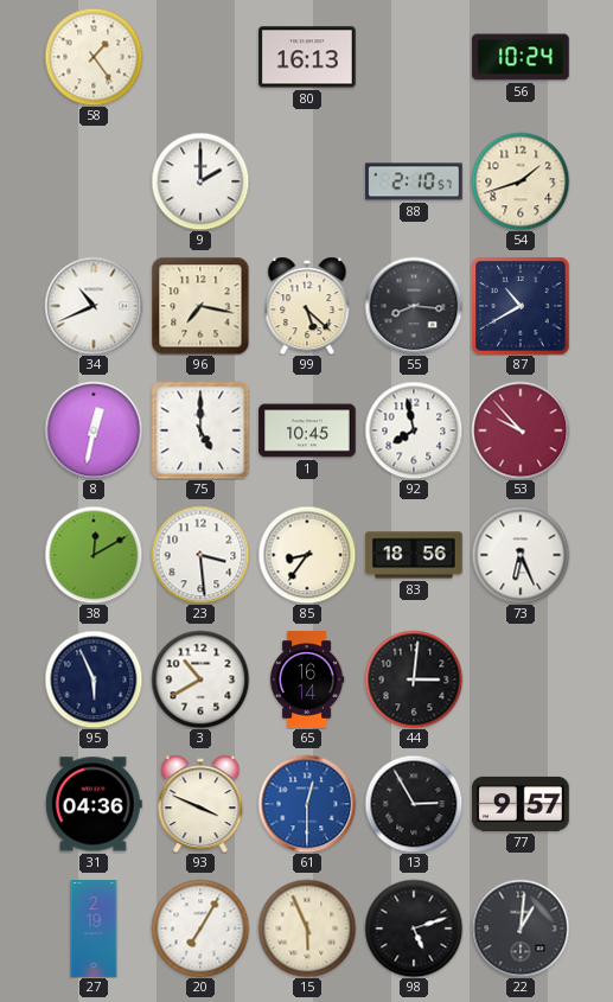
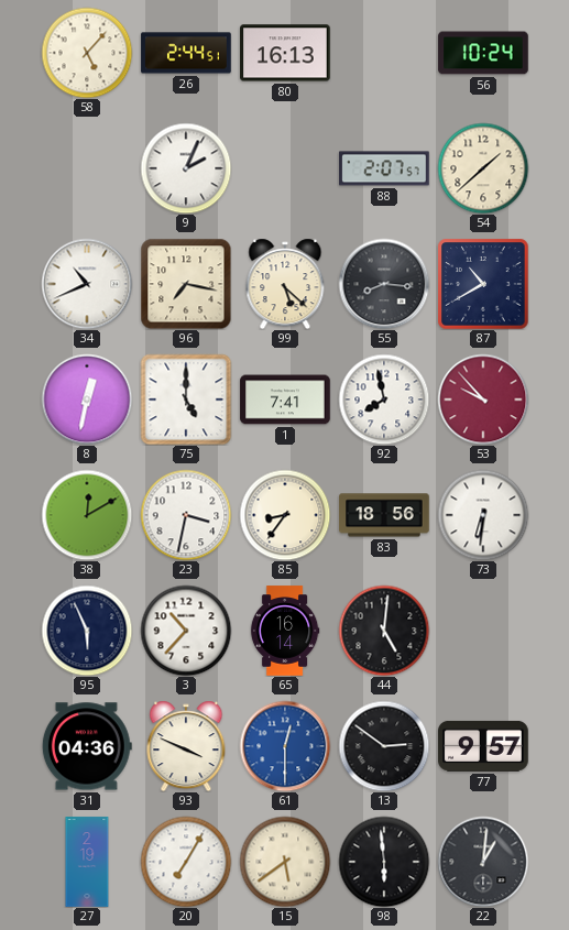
58: 1:24 -> 5:07
26: none -> 2:44
9: 2:00 -> 2:04
88: 2:10 -> 2:07
54: 1:42 -> 1:38
1: 10:45 -> 7:41
23: 3:29 -> 3:32
73: 6:26 -> 6:31
3: 10:40 -> 10:37
44: 3:01 -> 5:01
13: 2:55 -> 2:51
15: 5:56 -> 5:39
98: 5:12 -> 5:59
